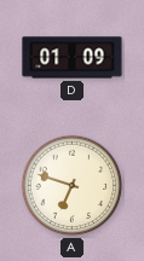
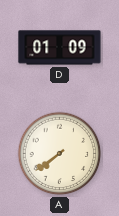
A: 6:48 -> 7:39
